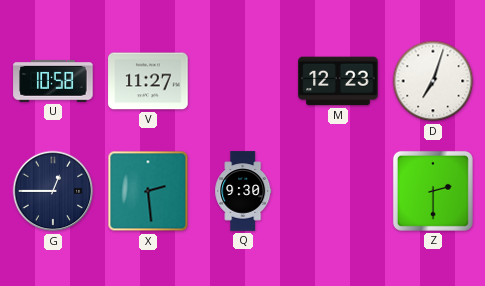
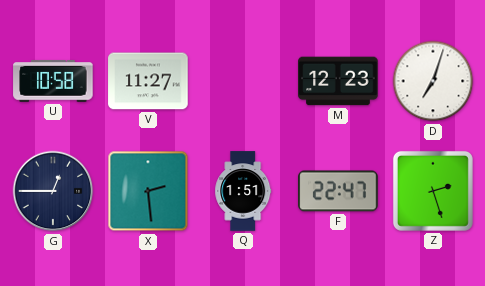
Q: 9:30 -> 1:51
F: none -> 22:47
Z: 2:30 -> 2:27
